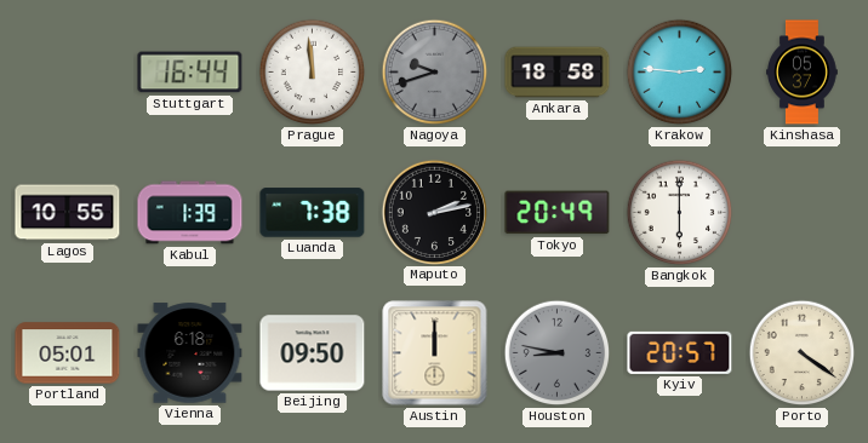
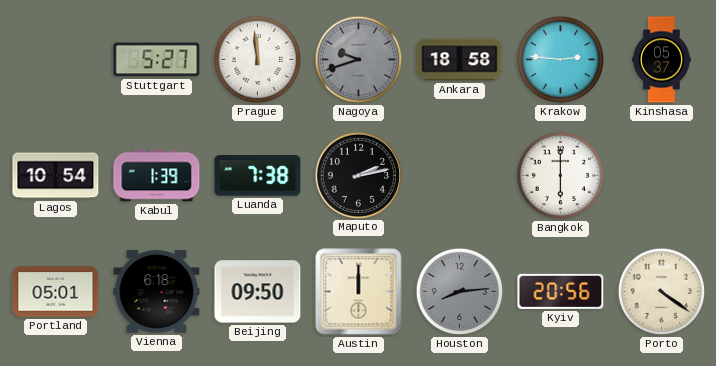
Stuttgart: 16:44 -> 5:27
Lagos: 10:55 -> 10:54
Tokyo: 20:49 -> none
Houston: 8:47 -> 8:14
Kyiv: 20:57 -> 20:56
